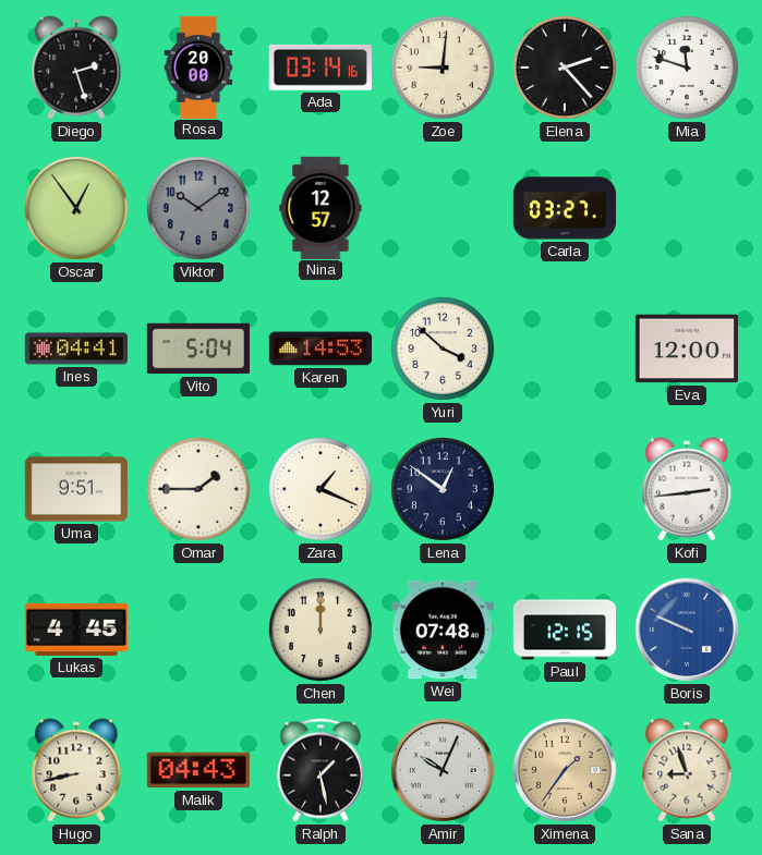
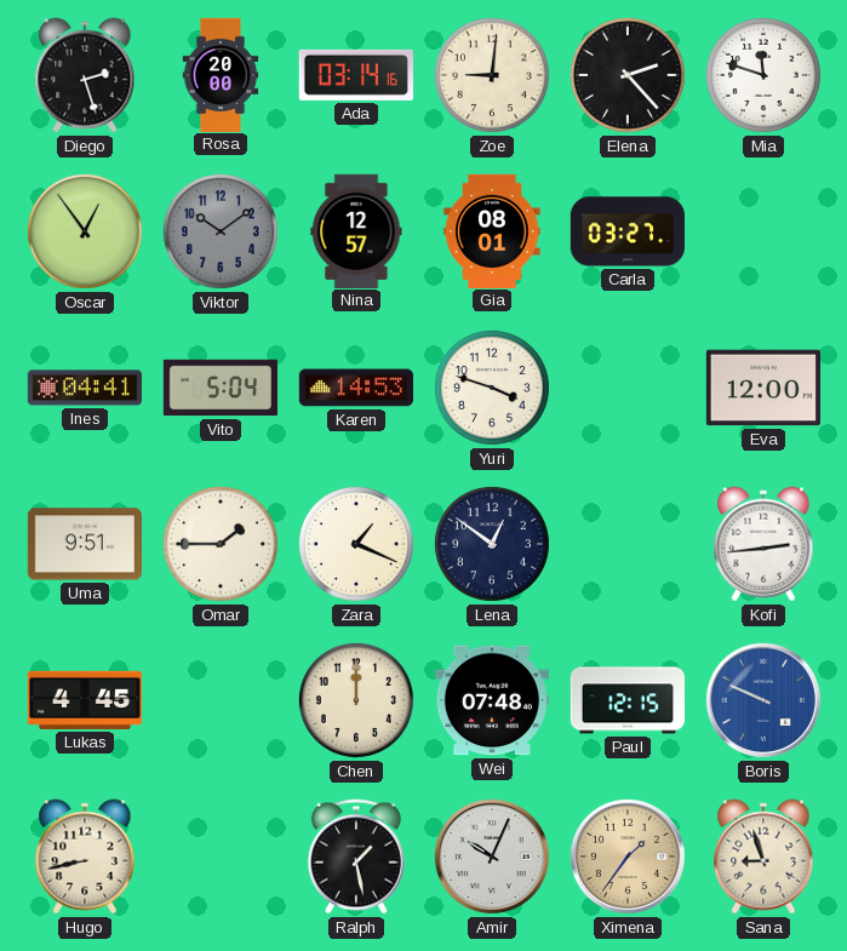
Gia: none -> 08:01
Yuri: 3:52 -> 3:48
Malik: 04:43 -> none
